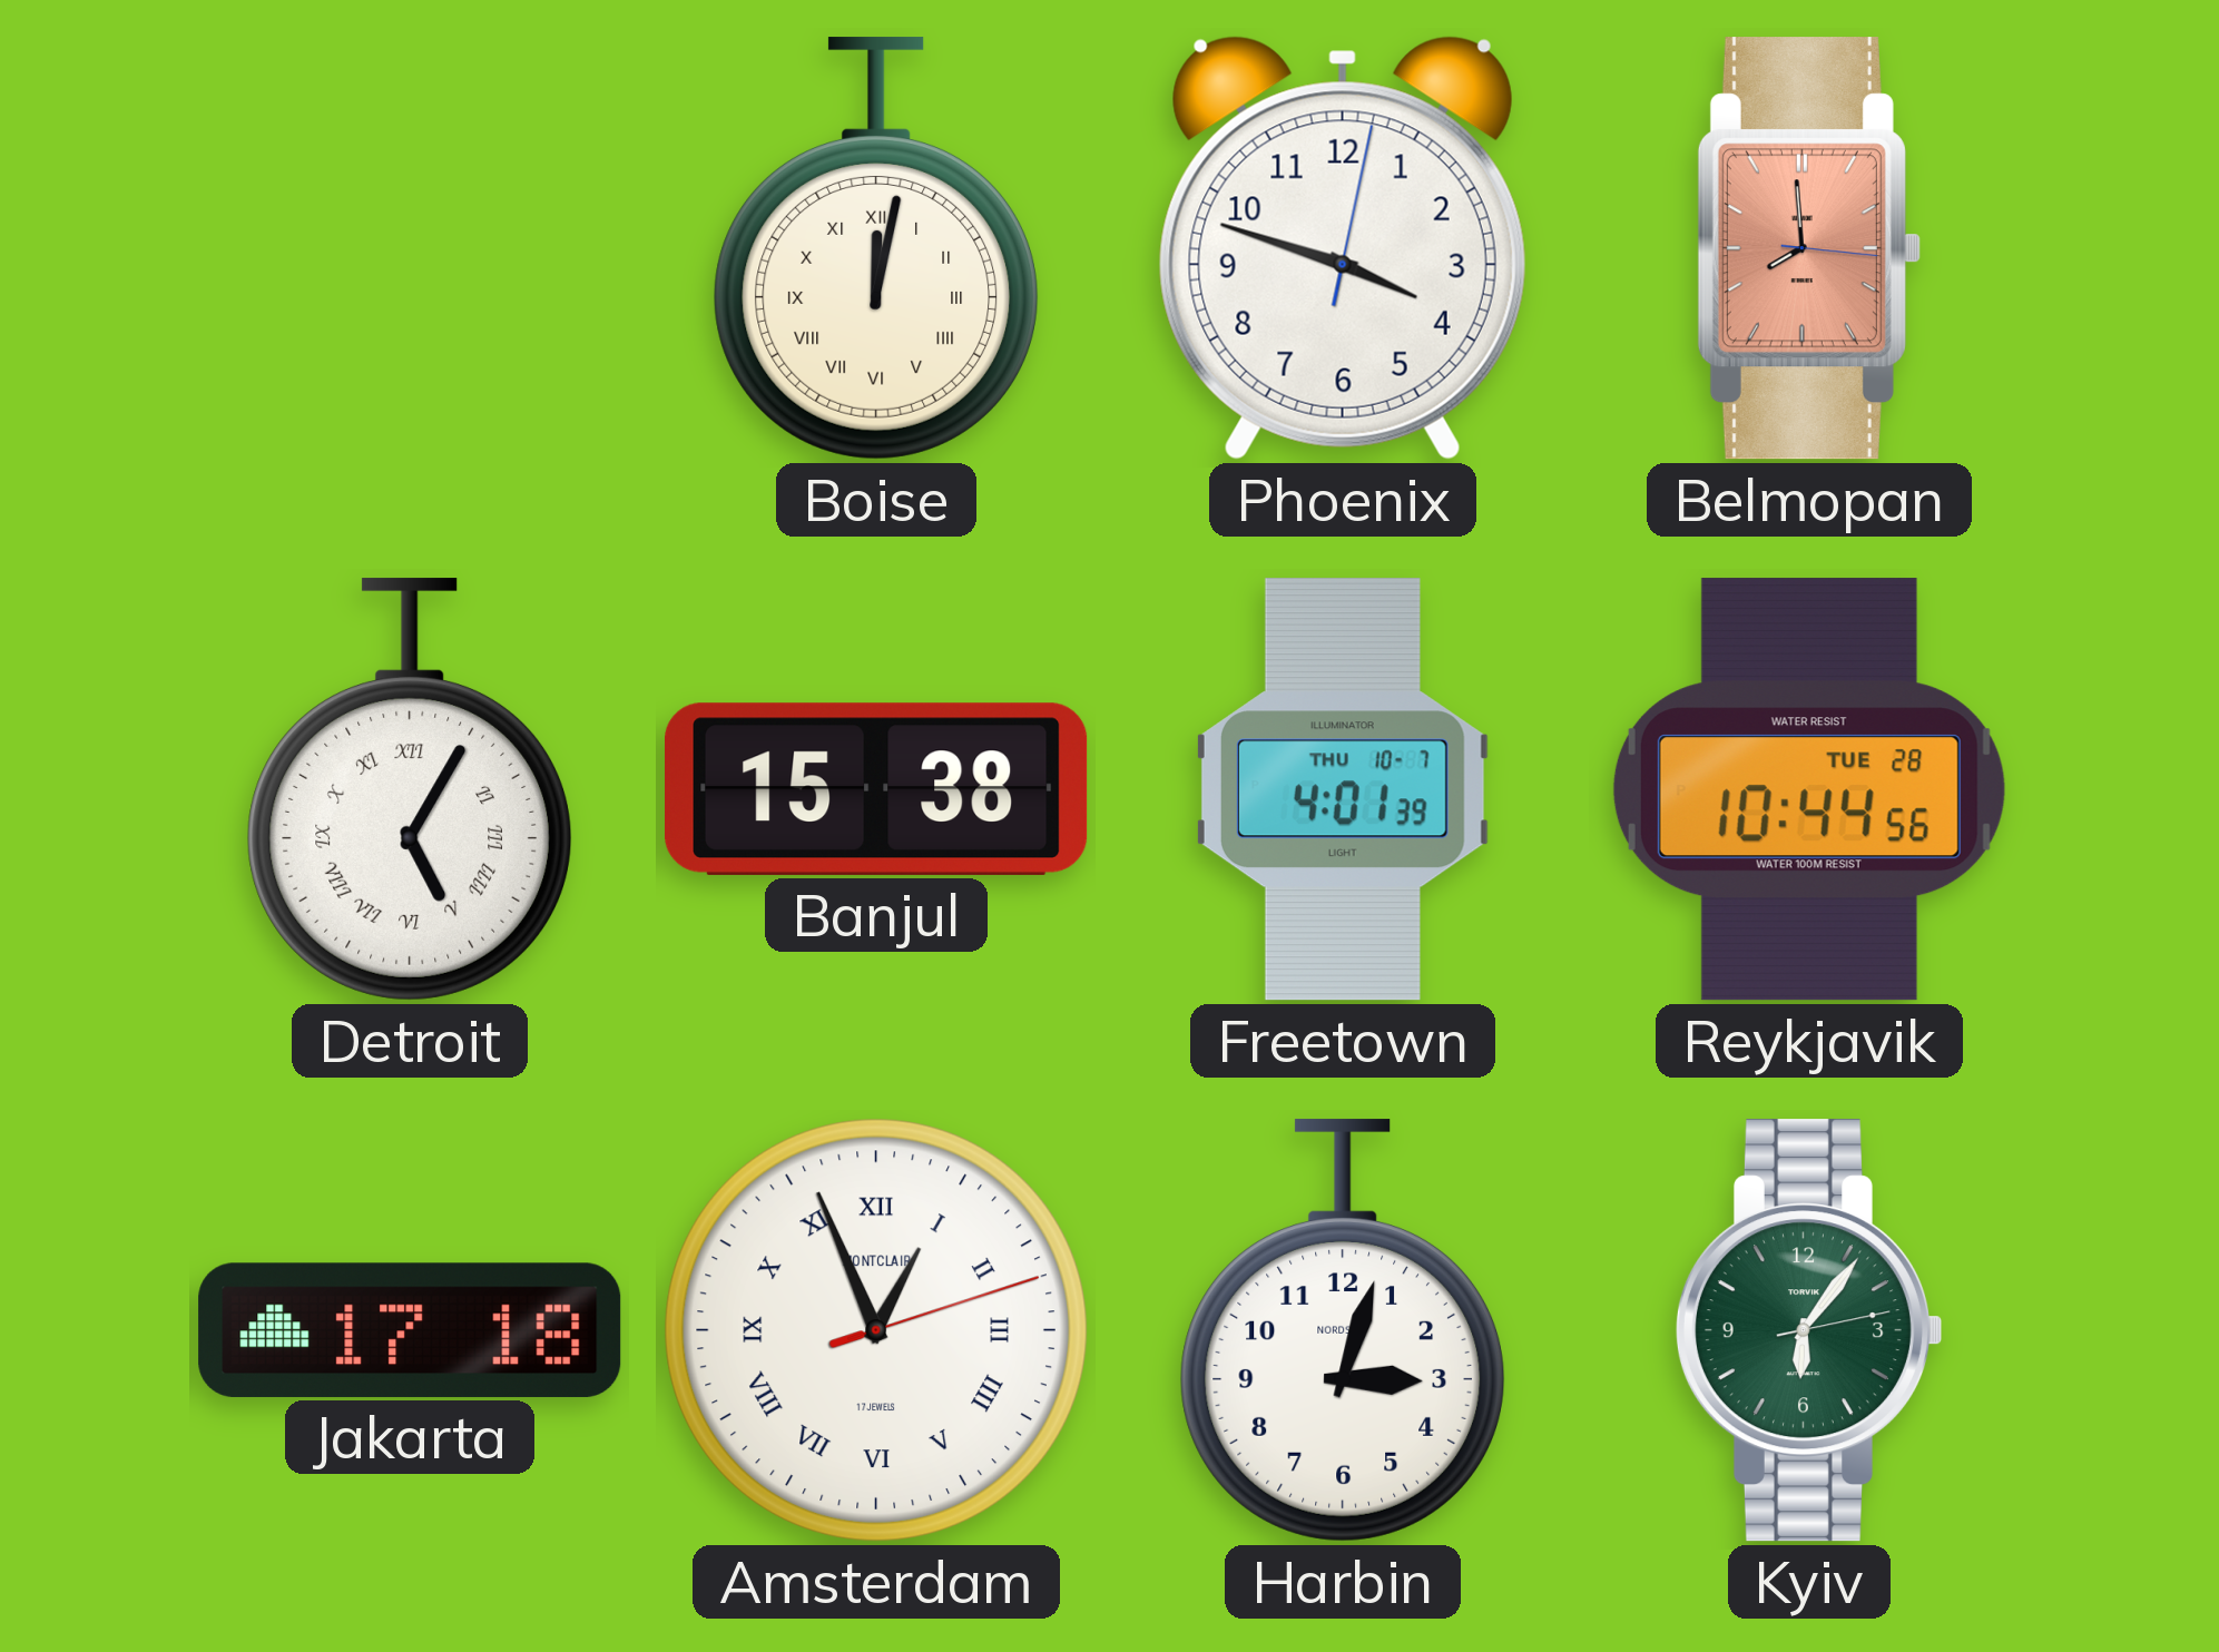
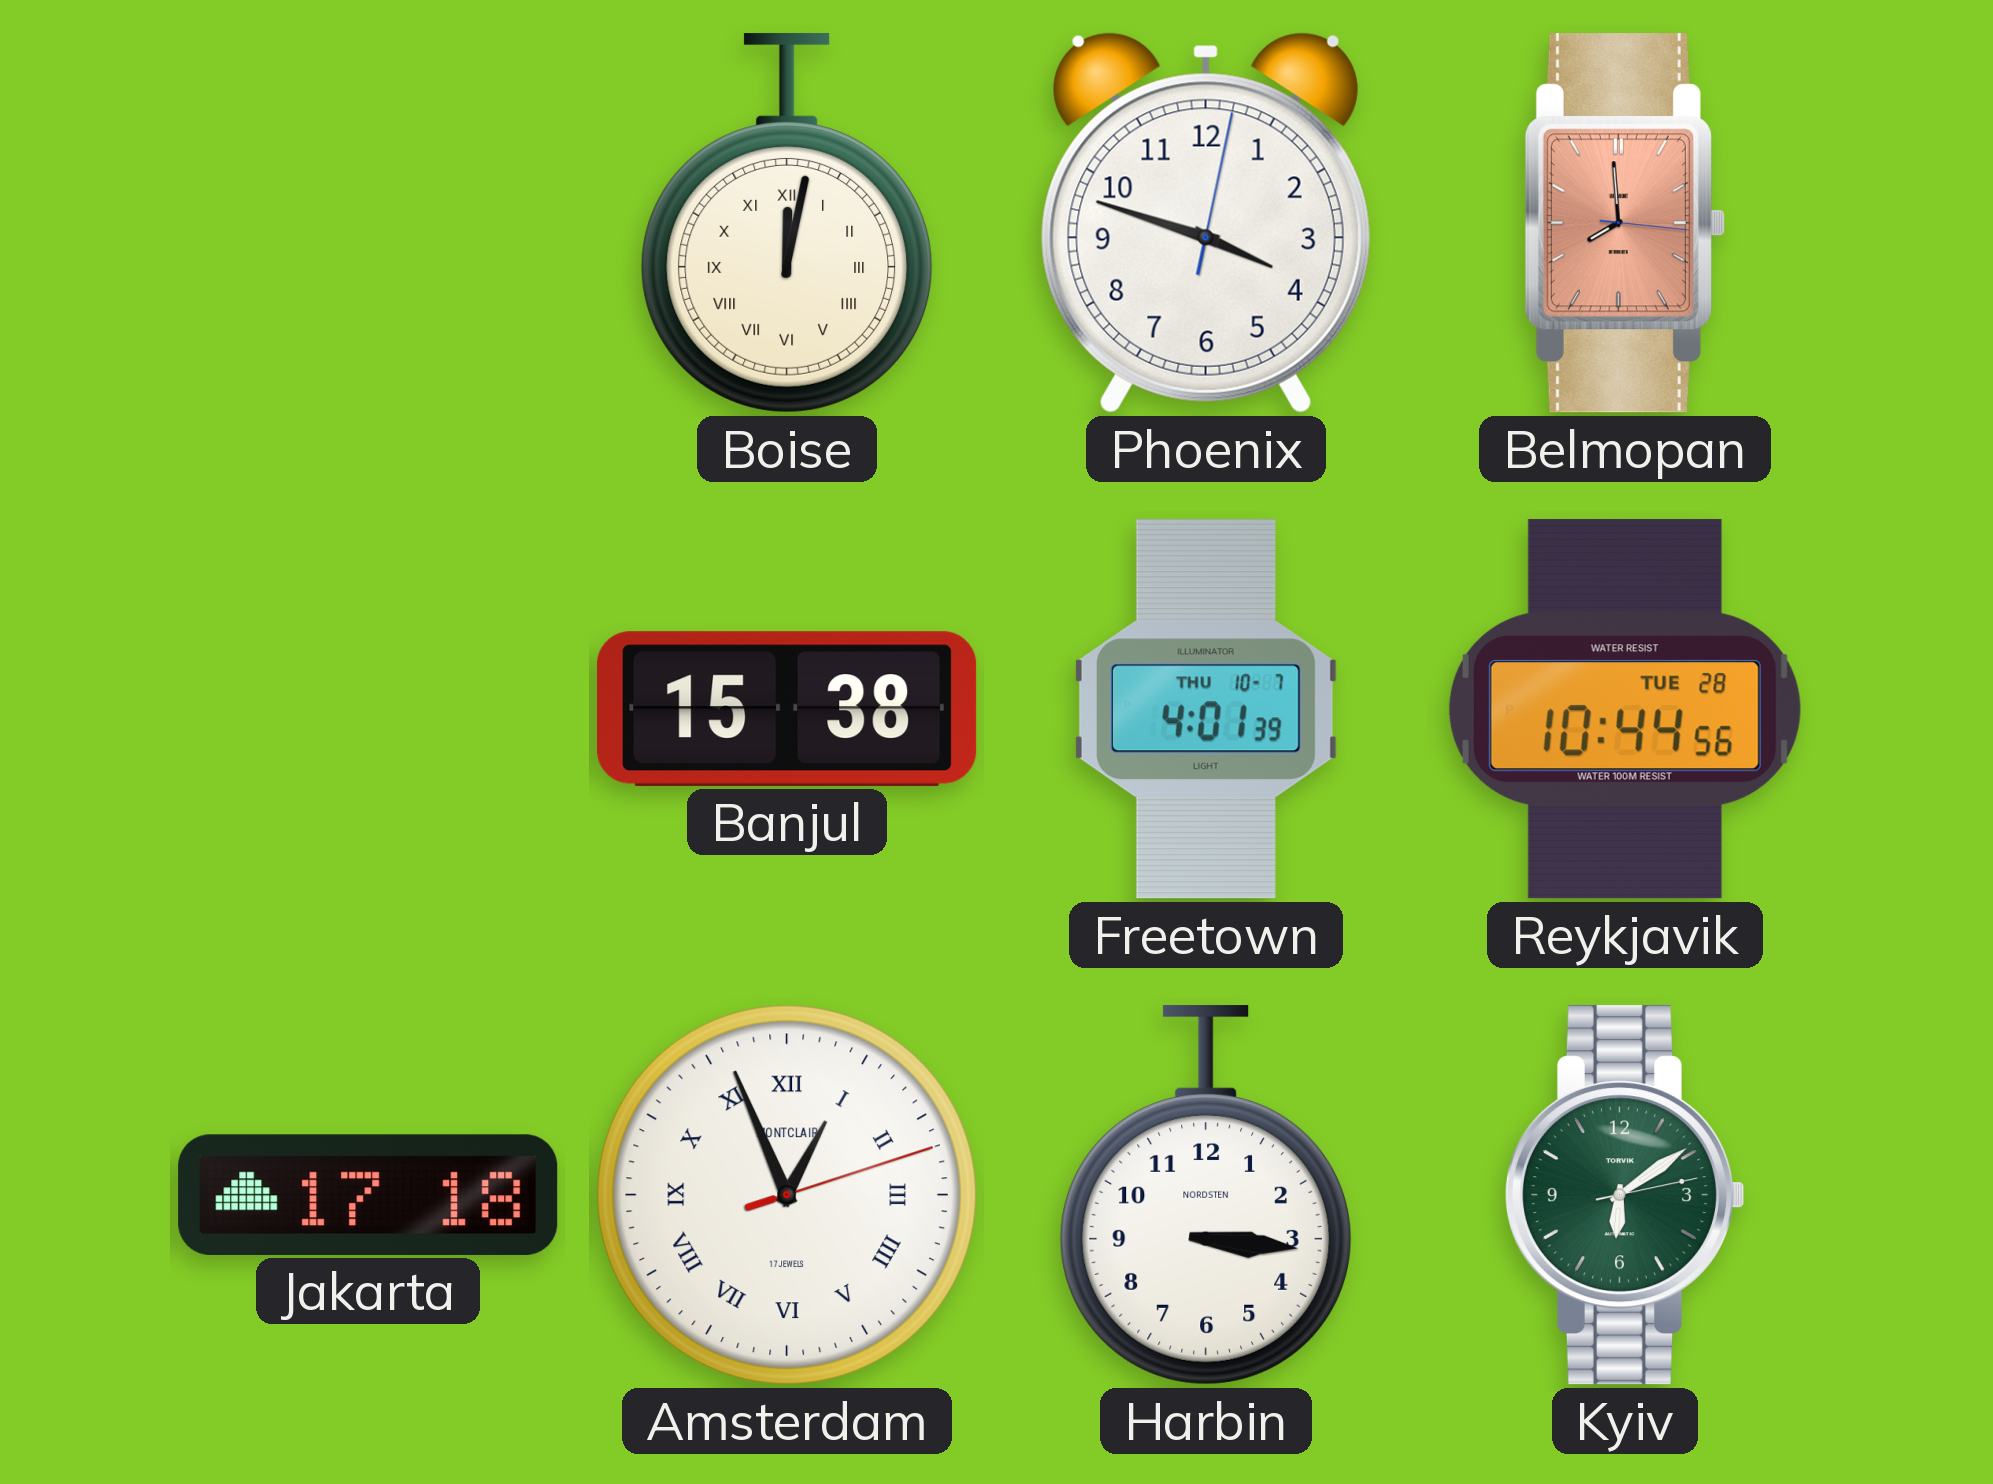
Detroit: 5:05 -> none
Harbin: 3:03 -> 3:16
Kyiv: 6:06 -> 6:09
